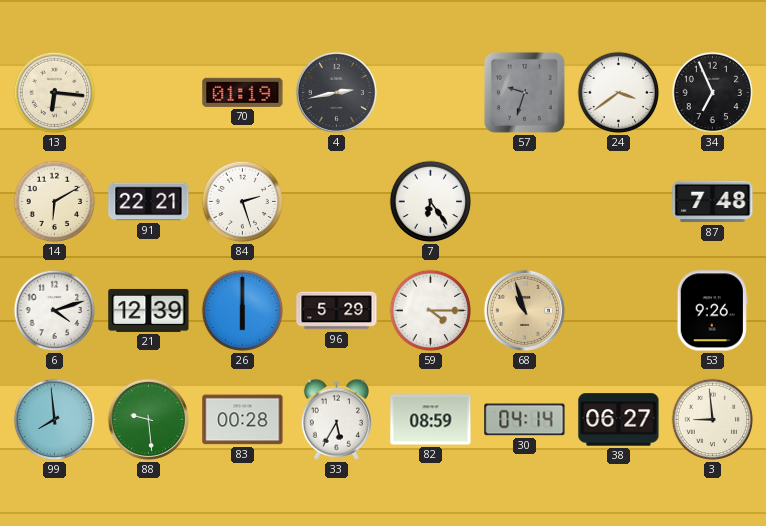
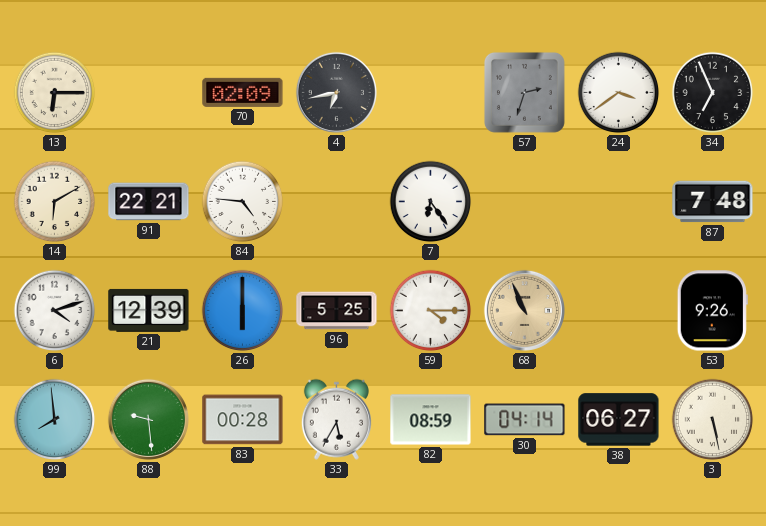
13: 6:16 -> 6:15
70: 01:19 -> 02:09
4: 2:43 -> 6:43
57: 9:33 -> 2:33
84: 2:27 -> 4:46
96: 5:29 -> 5:25
68: 10:57 -> 10:56
3: 8:59 -> 5:28
